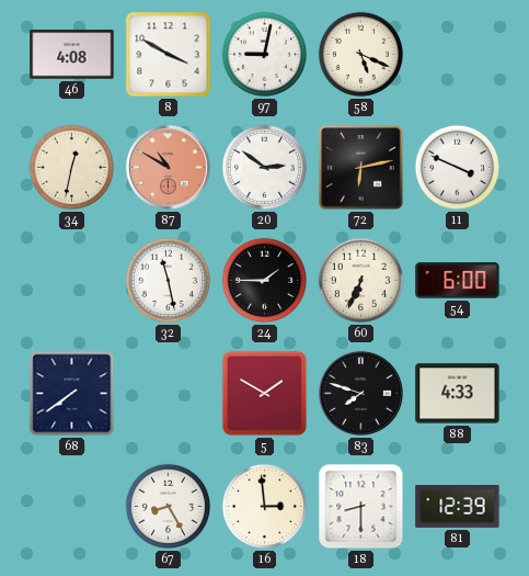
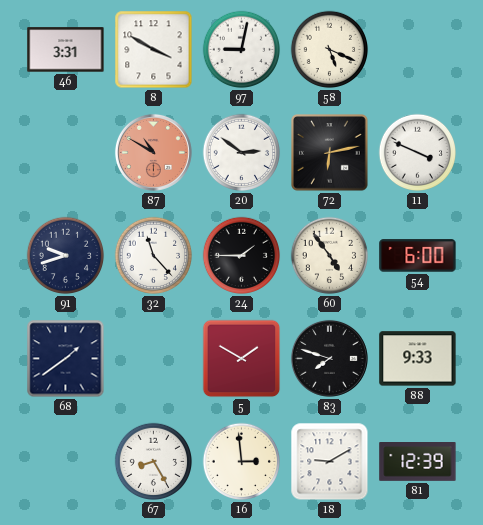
46: 4:08 -> 3:31
34: 12:32 -> none
91: none -> 9:42
32: 11:28 -> 11:23
60: 6:34 -> 4:54
68: 7:39 -> 1:39
88: 4:33 -> 9:33
18: 8:30 -> 9:10
